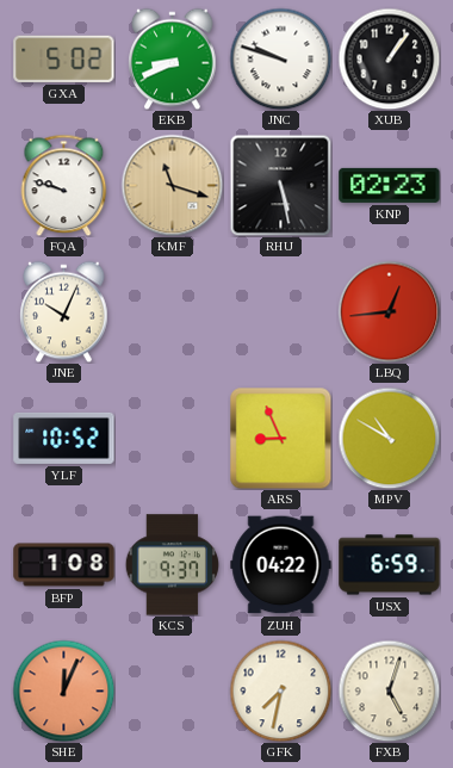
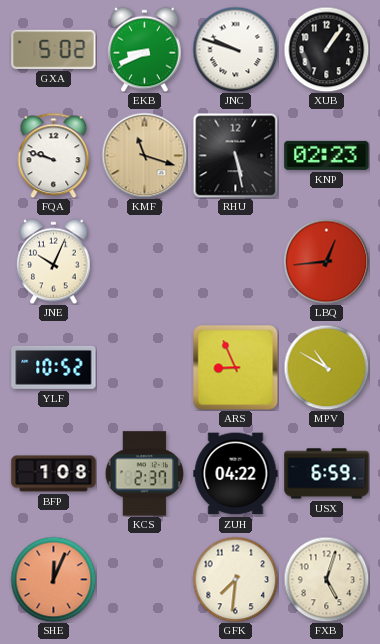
KCS: 9:37 -> 2:37
GFK: 7:32 -> 7:31
